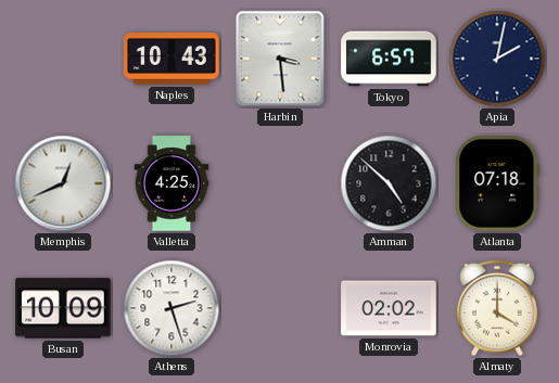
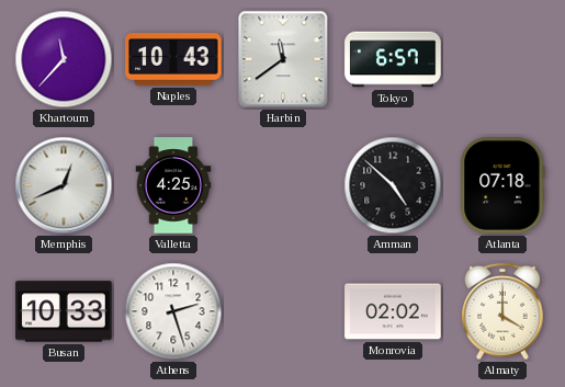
Khartoum: none -> 11:37
Harbin: 3:29 -> 11:39
Apia: 2:02 -> none
Busan: 10:09 -> 10:33
